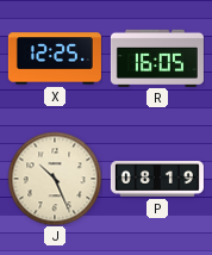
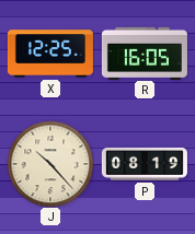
J: 10:26 -> 10:23
